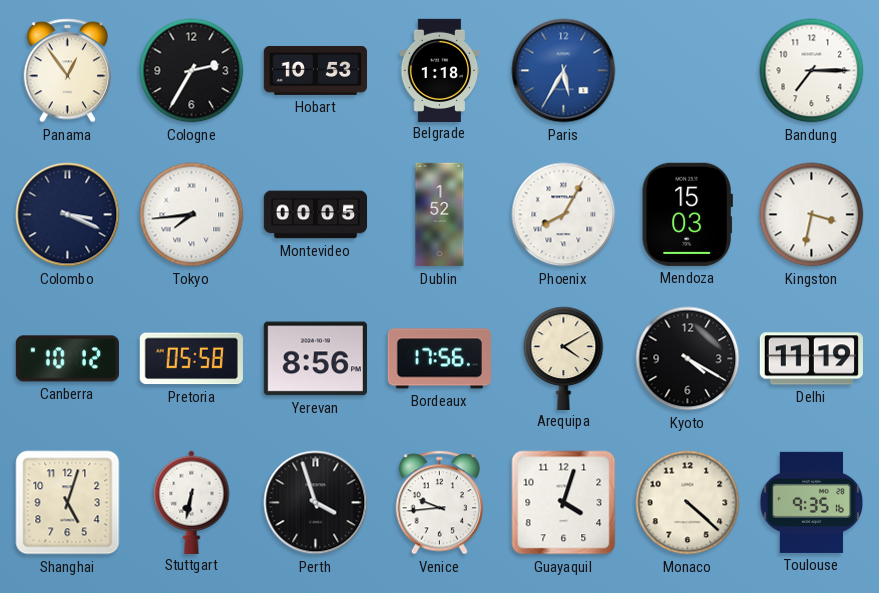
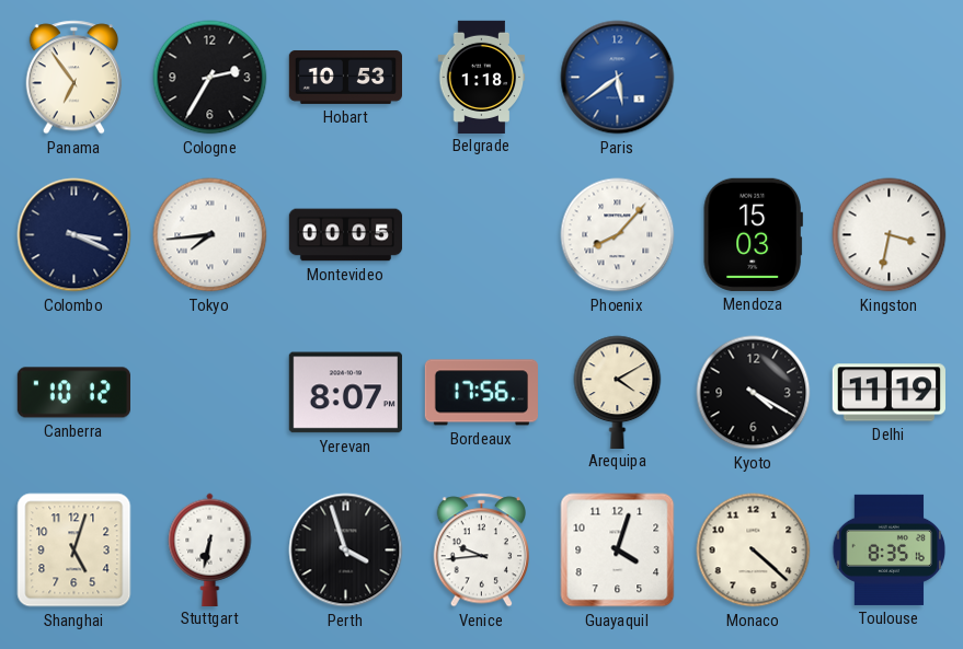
Panama: 12:54 -> 6:54
Paris: 5:35 -> 5:39
Bandung: 7:15 -> none
Dublin: 1:52 -> none
Phoenix: 8:05 -> 8:07
Pretoria: 05:58 -> none
Yerevan: 8:56 -> 8:07
Toulouse: 9:35 -> 8:35
